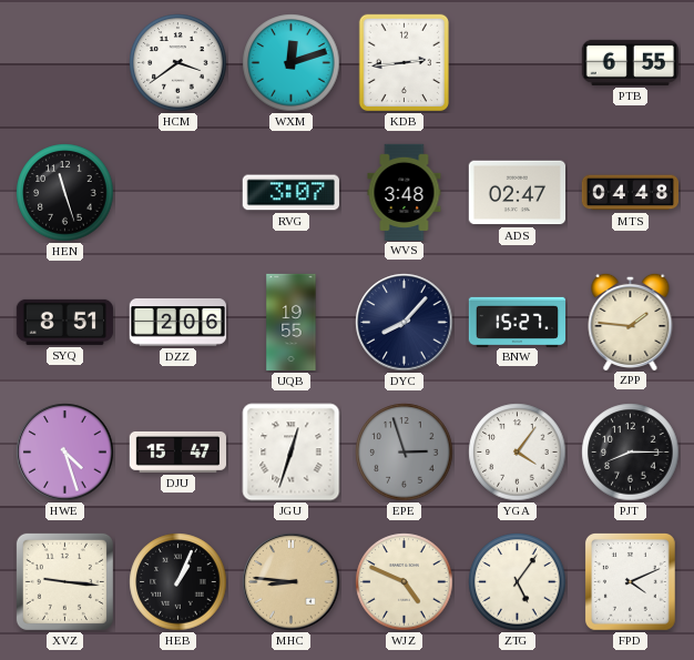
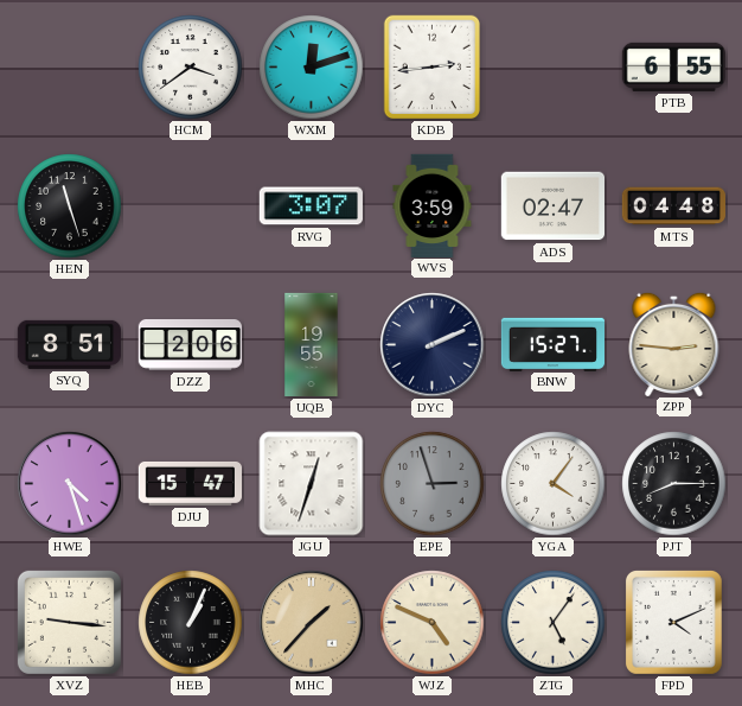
WVS: 3:48 -> 3:59
DYC: 8:07 -> 2:11
ZPP: 1:46 -> 2:46
MHC: 8:46 -> 1:37
